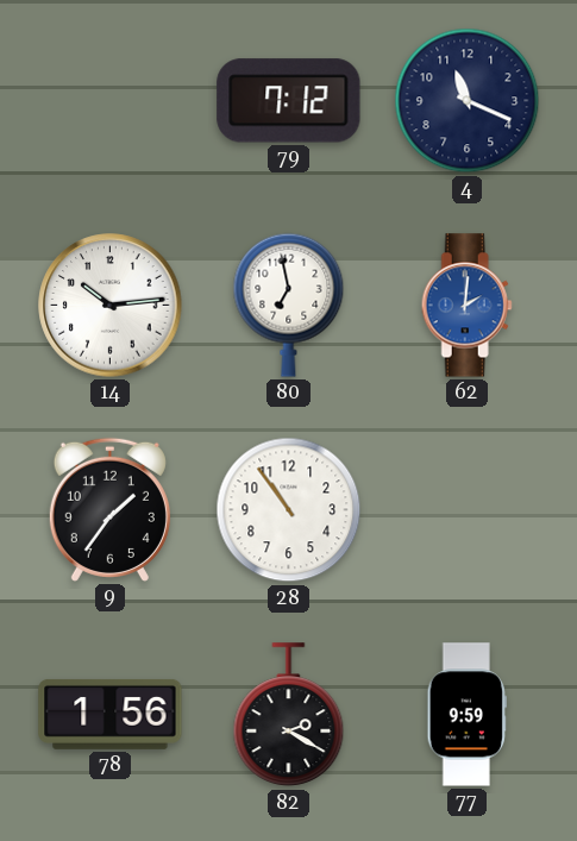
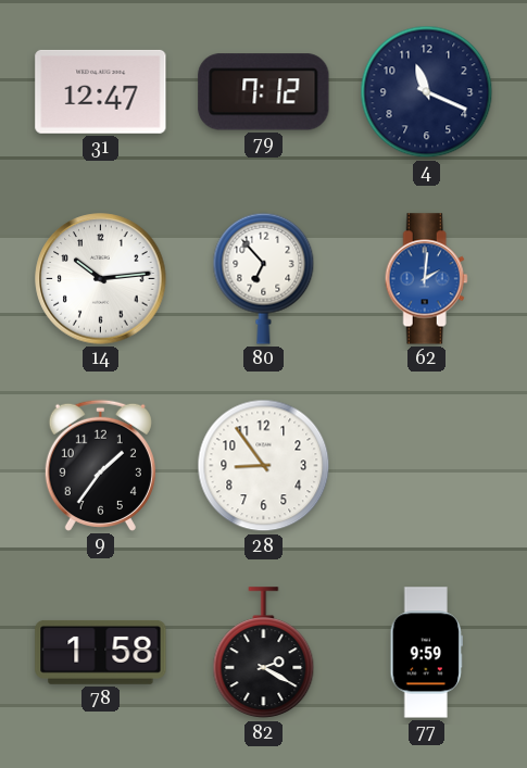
31: none -> 12:47
80: 6:58 -> 6:53
28: 10:54 -> 8:54
78: 1:56 -> 1:58
